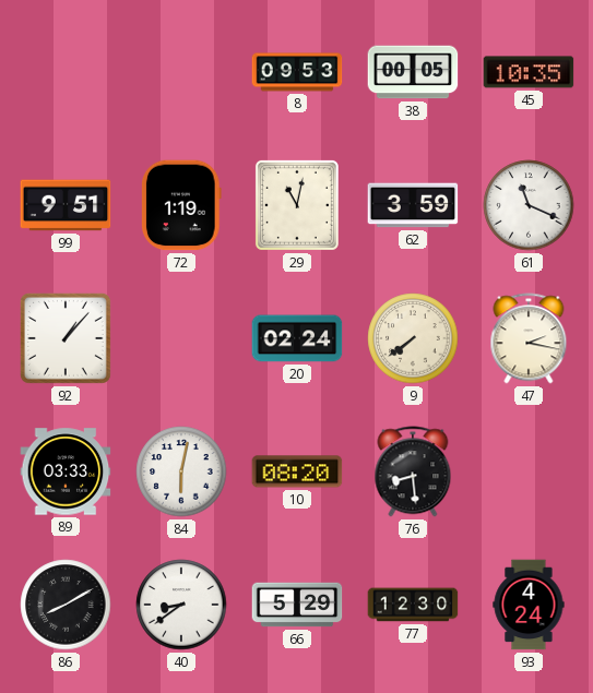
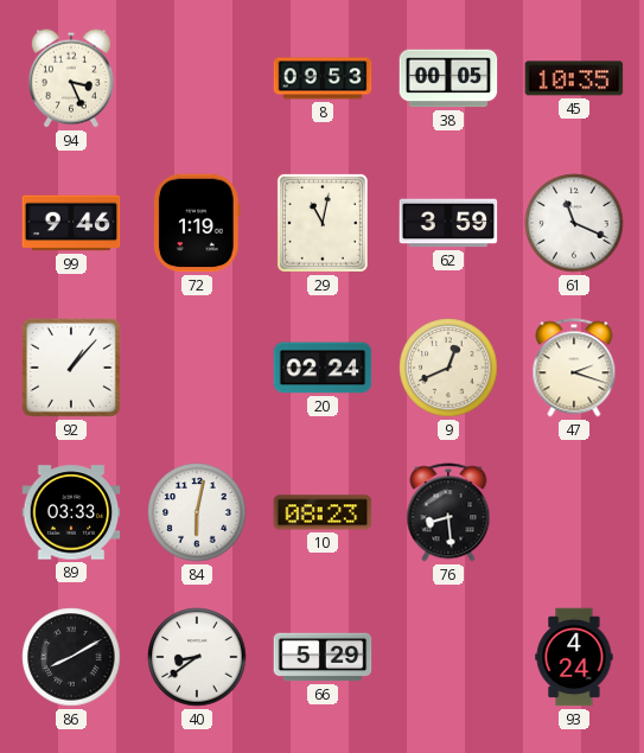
94: none -> 3:26
99: 9:51 -> 9:46
9: 7:39 -> 12:41
47: 2:17 -> 2:18
10: 08:20 -> 08:23
77: 12:30 -> none
